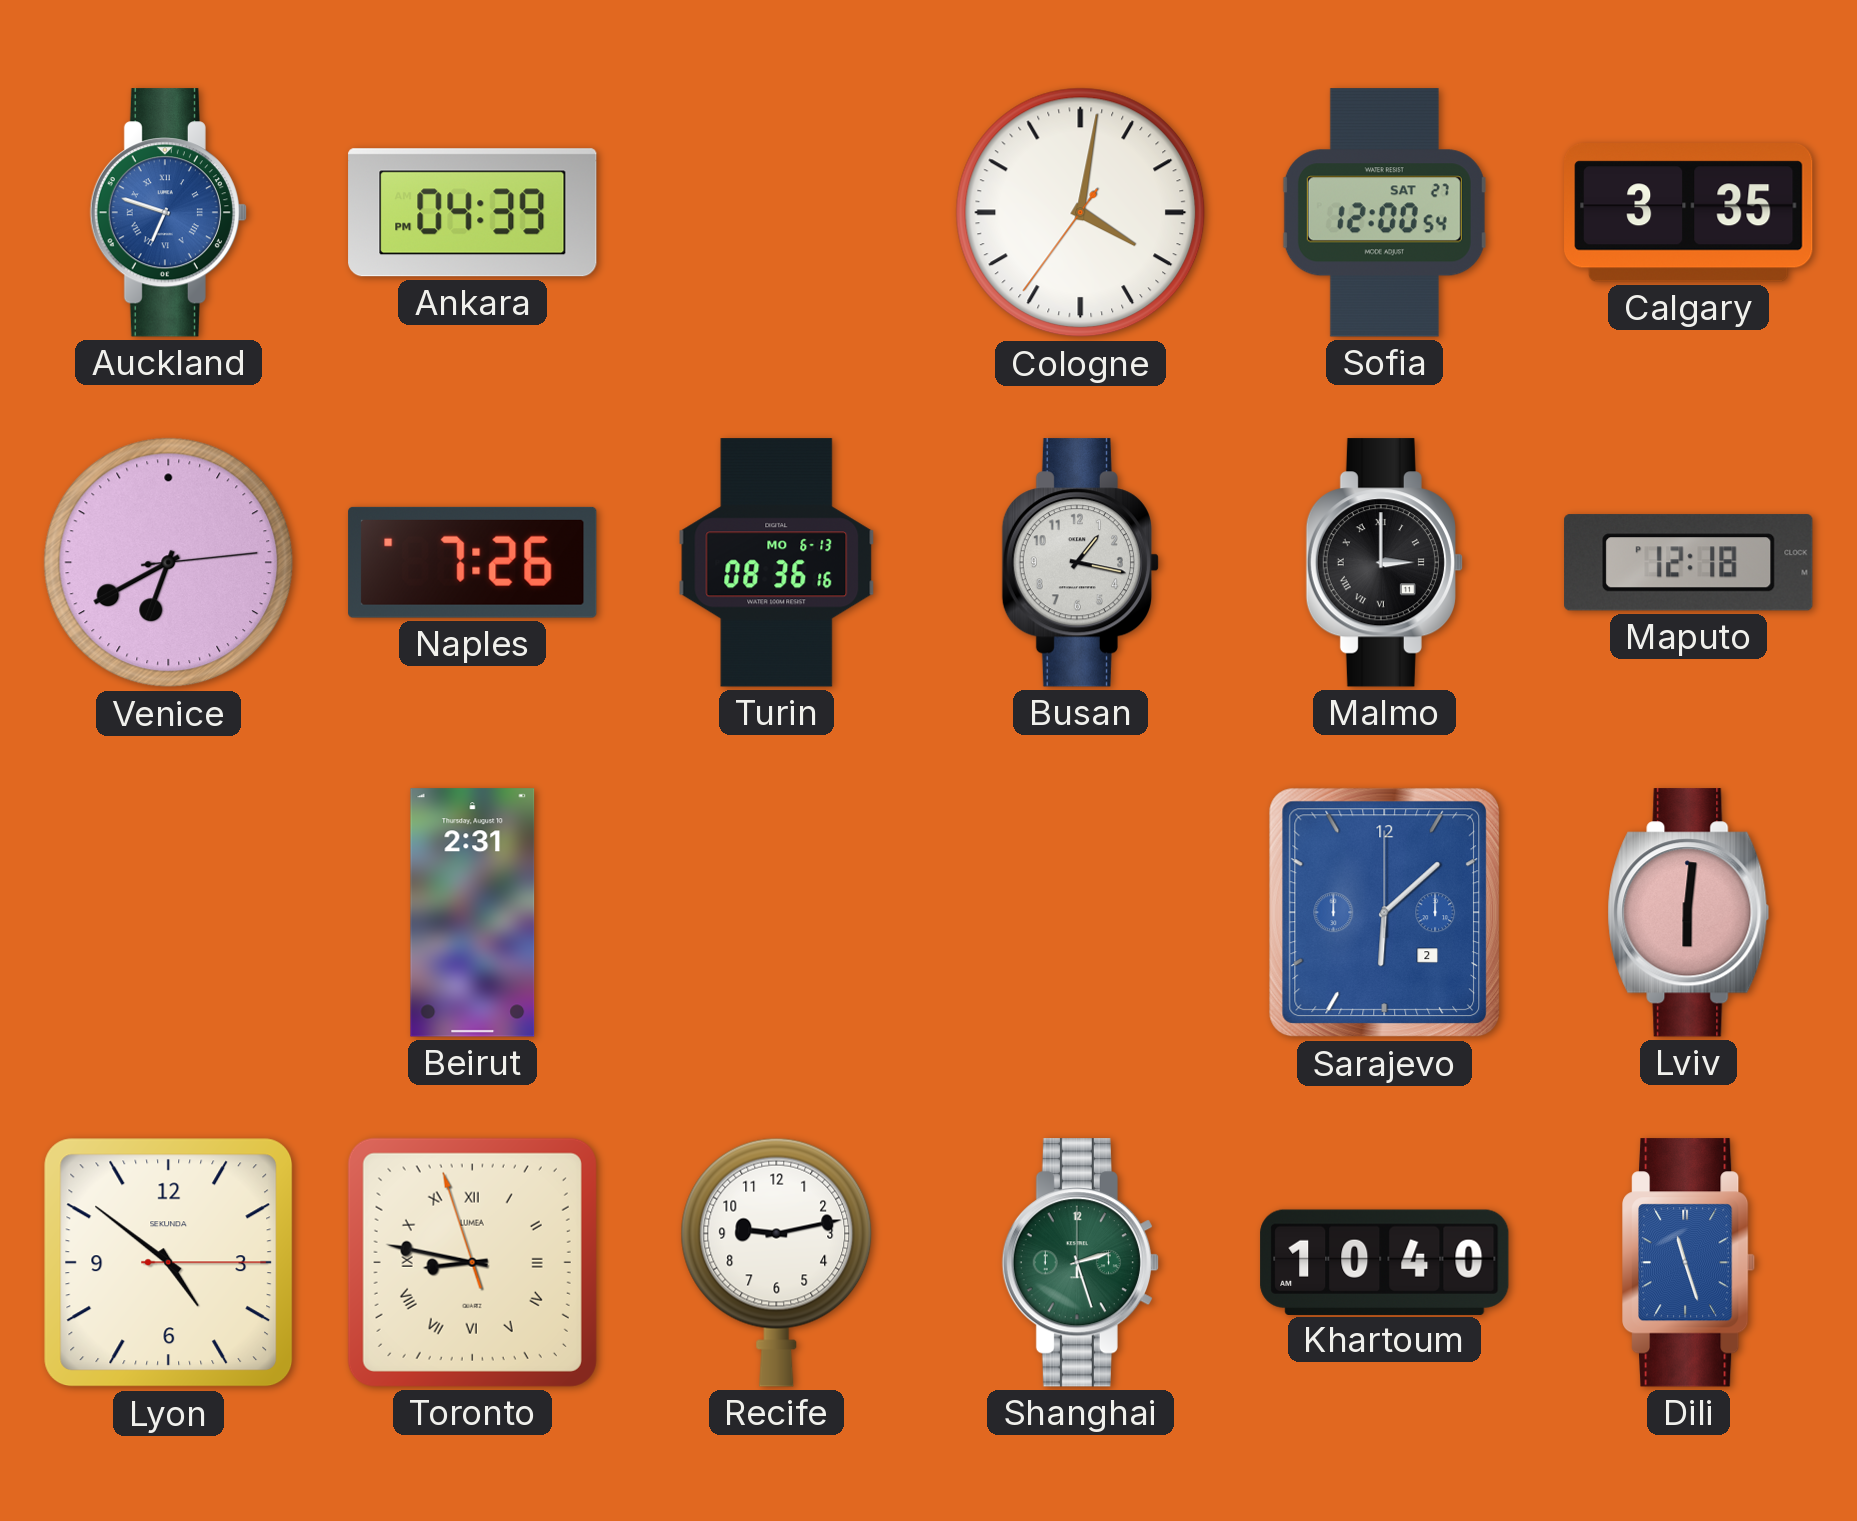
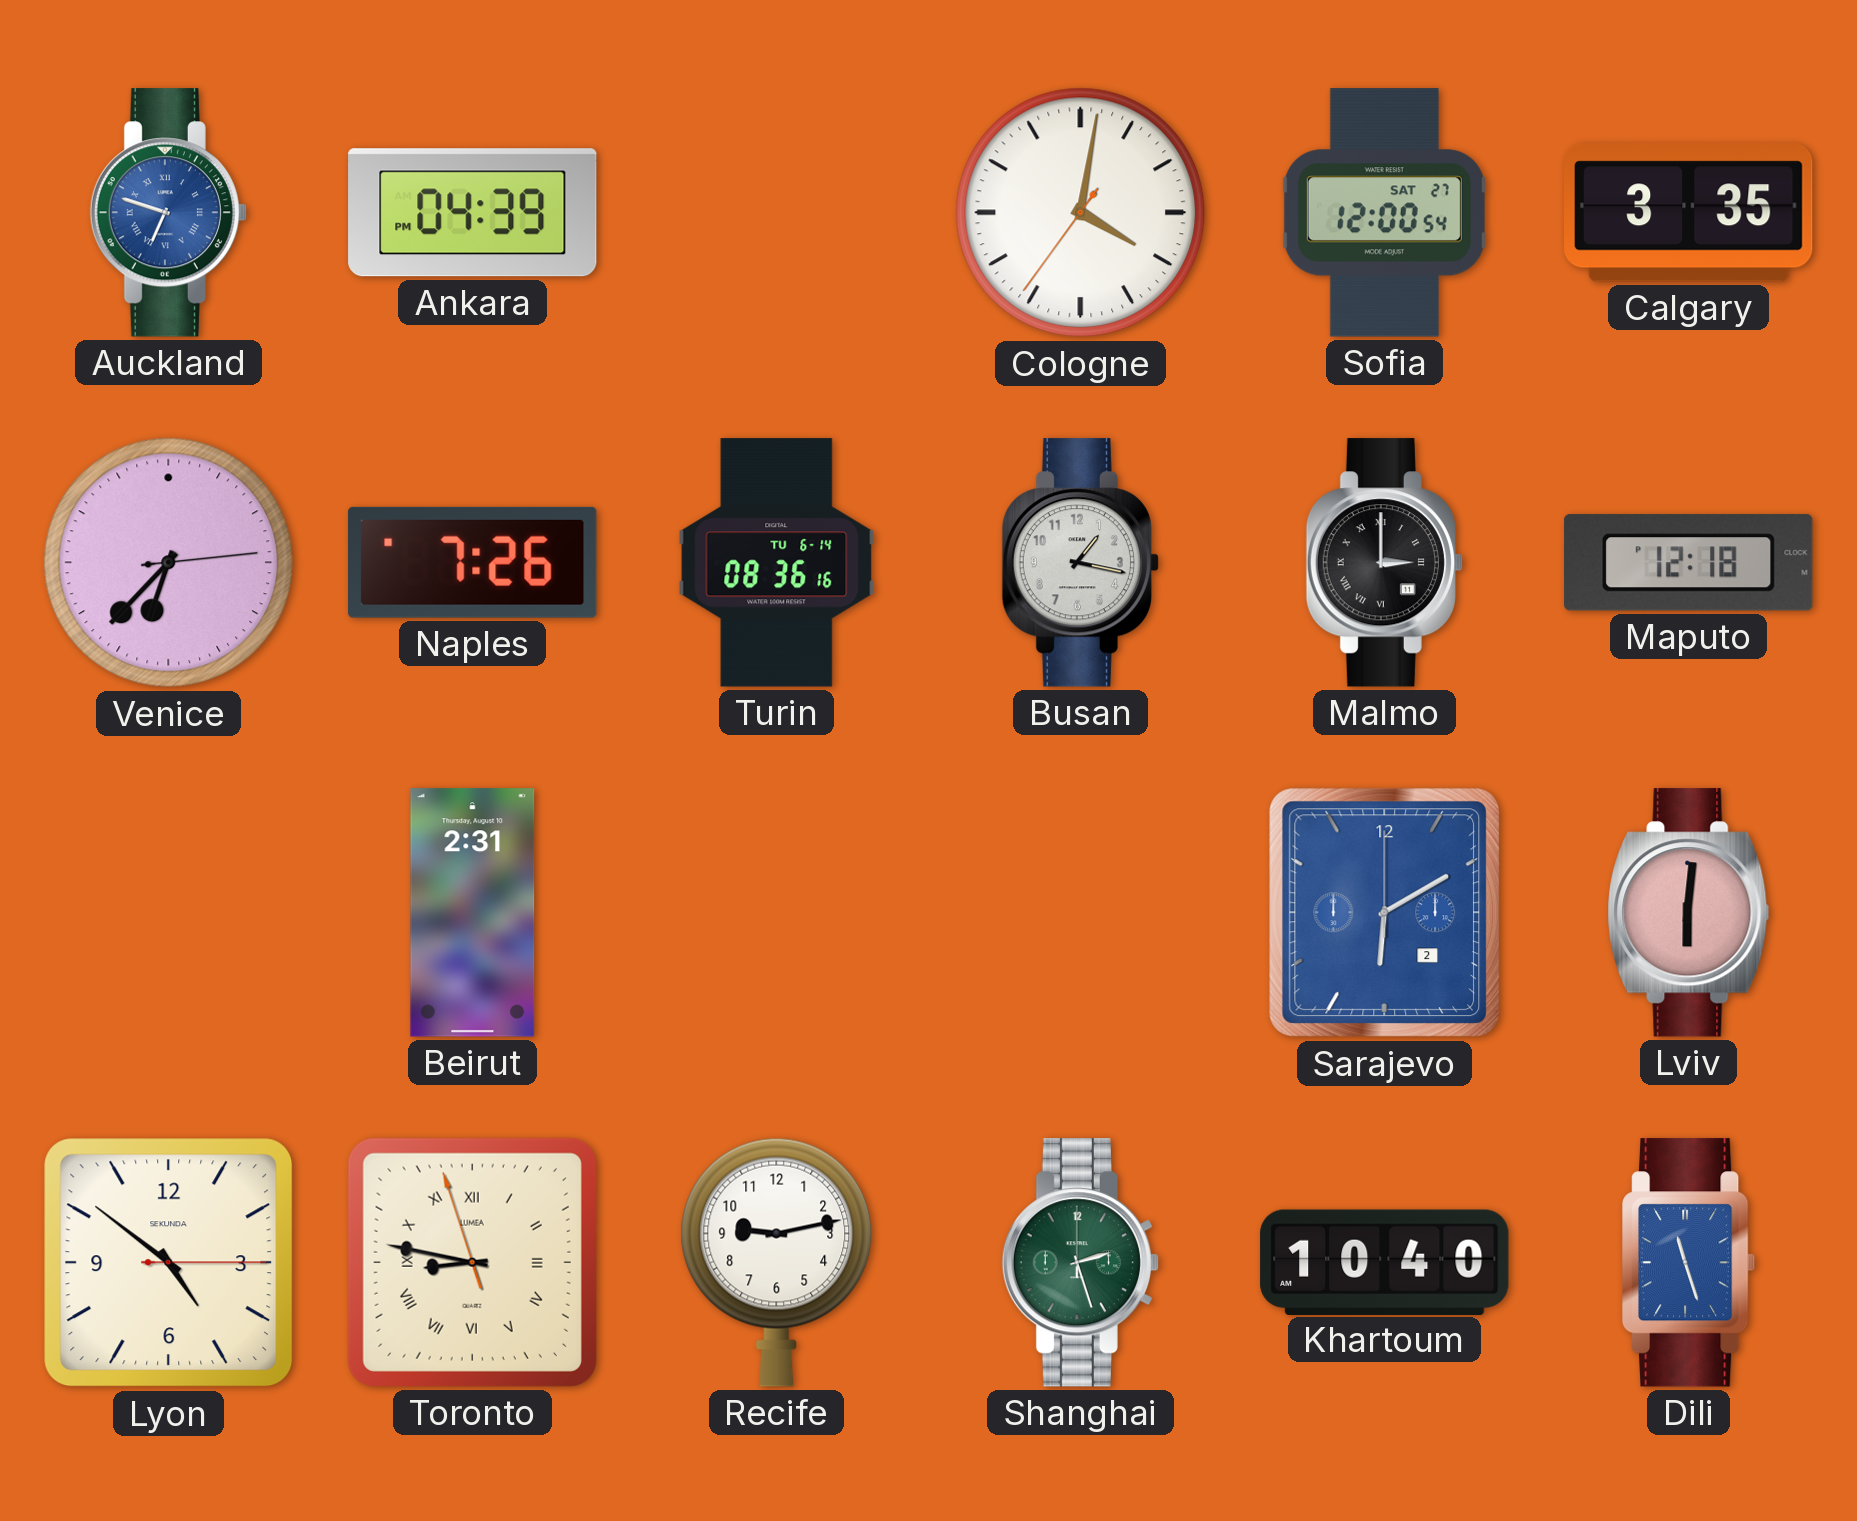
Venice: 6:40 -> 6:37
Turin date: MO 6-13 -> TU 6-14
Sarajevo: 6:08 -> 6:10
